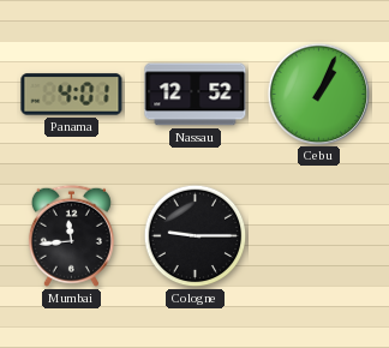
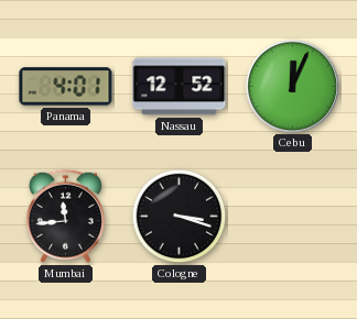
Cebu: 1:04 -> 12:04
Cologne: 9:15 -> 3:18
